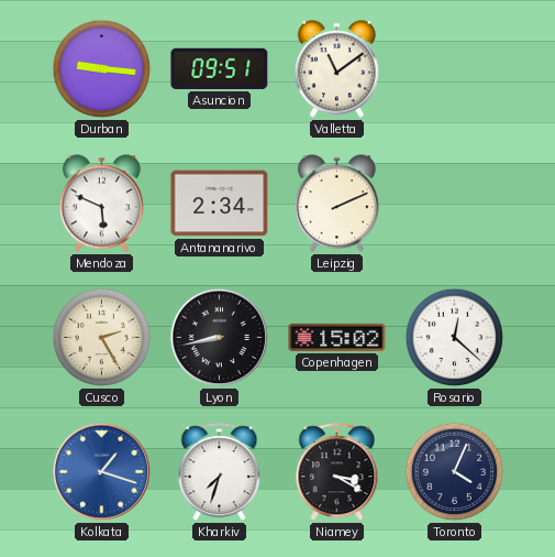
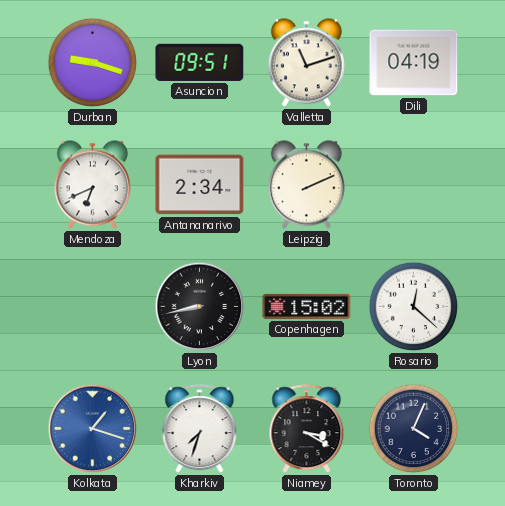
Durban: 9:16 -> 9:18
Valletta: 11:09 -> 11:12
Dili: none -> 04:19
Mendoza: 5:49 -> 6:41
Cusco: 2:25 -> none
